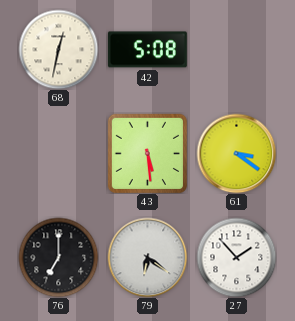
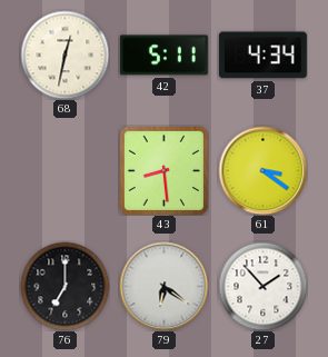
42: 5:08 -> 5:11
37: none -> 4:34
43: 5:29 -> 8:29
